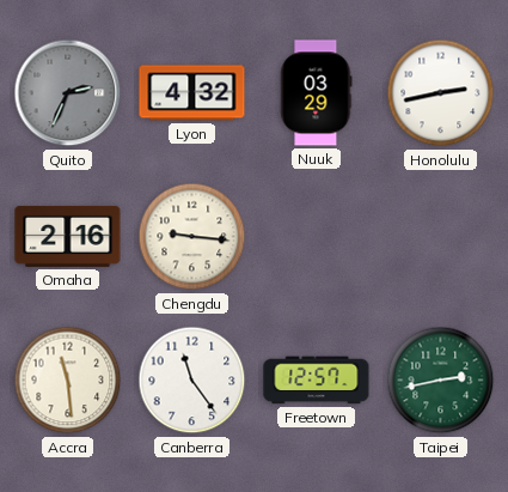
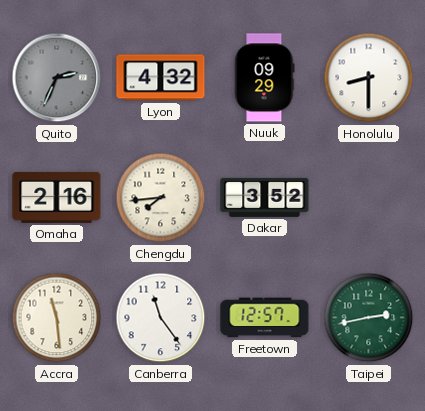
Nuuk: 03:29 -> 09:29
Honolulu: 2:43 -> 8:30
Chengdu: 9:16 -> 7:44
Dakar: none -> 3:52
